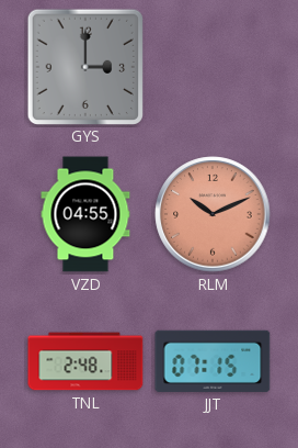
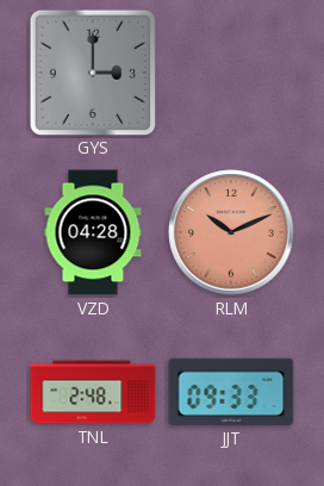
VZD: 04:55 -> 04:28
JJT: 07:15 -> 09:33
